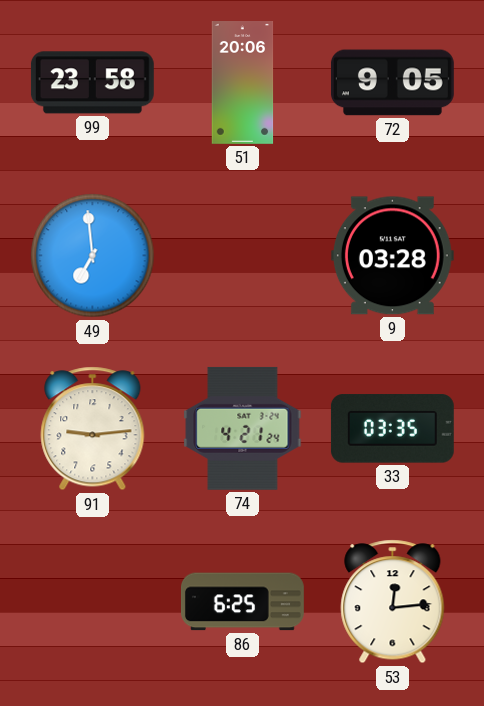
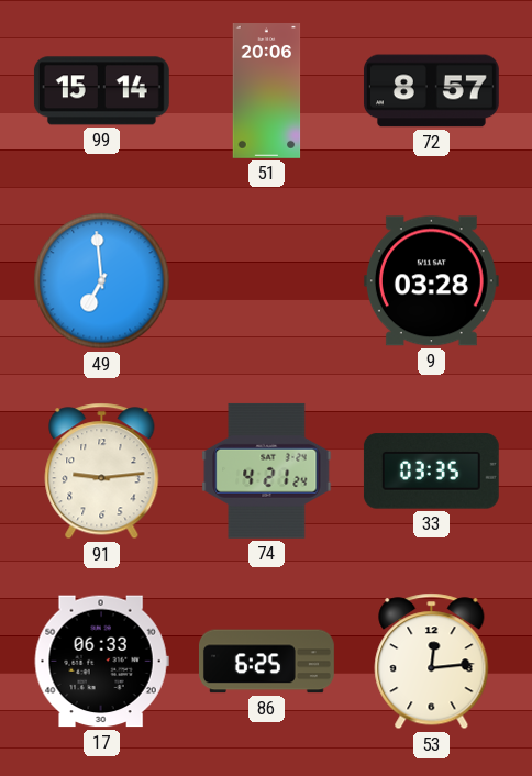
99: 23:58 -> 15:14
72: 9:05 -> 8:57
17: none -> 06:33
